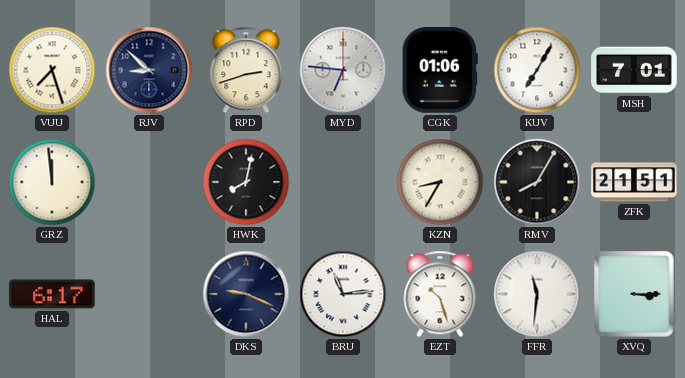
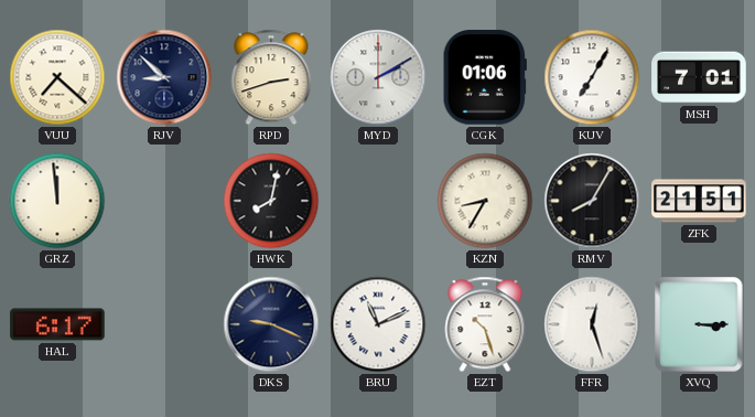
VUU: 7:27 -> 7:22
MYD: 6:46 -> 2:10
BRU: 11:14 -> 11:11
FFR: 11:31 -> 12:27
